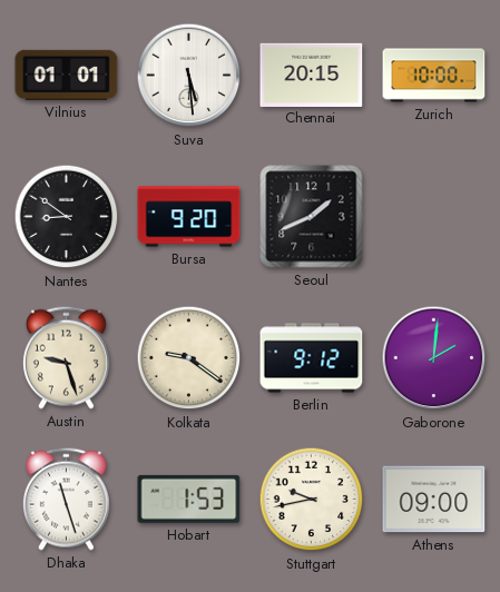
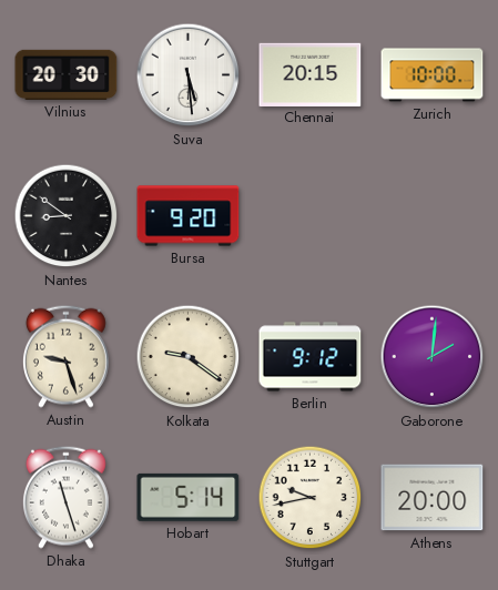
Vilnius: 01:01 -> 20:30
Seoul: 1:41 -> none
Hobart: 1:53 -> 5:14
Athens: 09:00 -> 20:00
